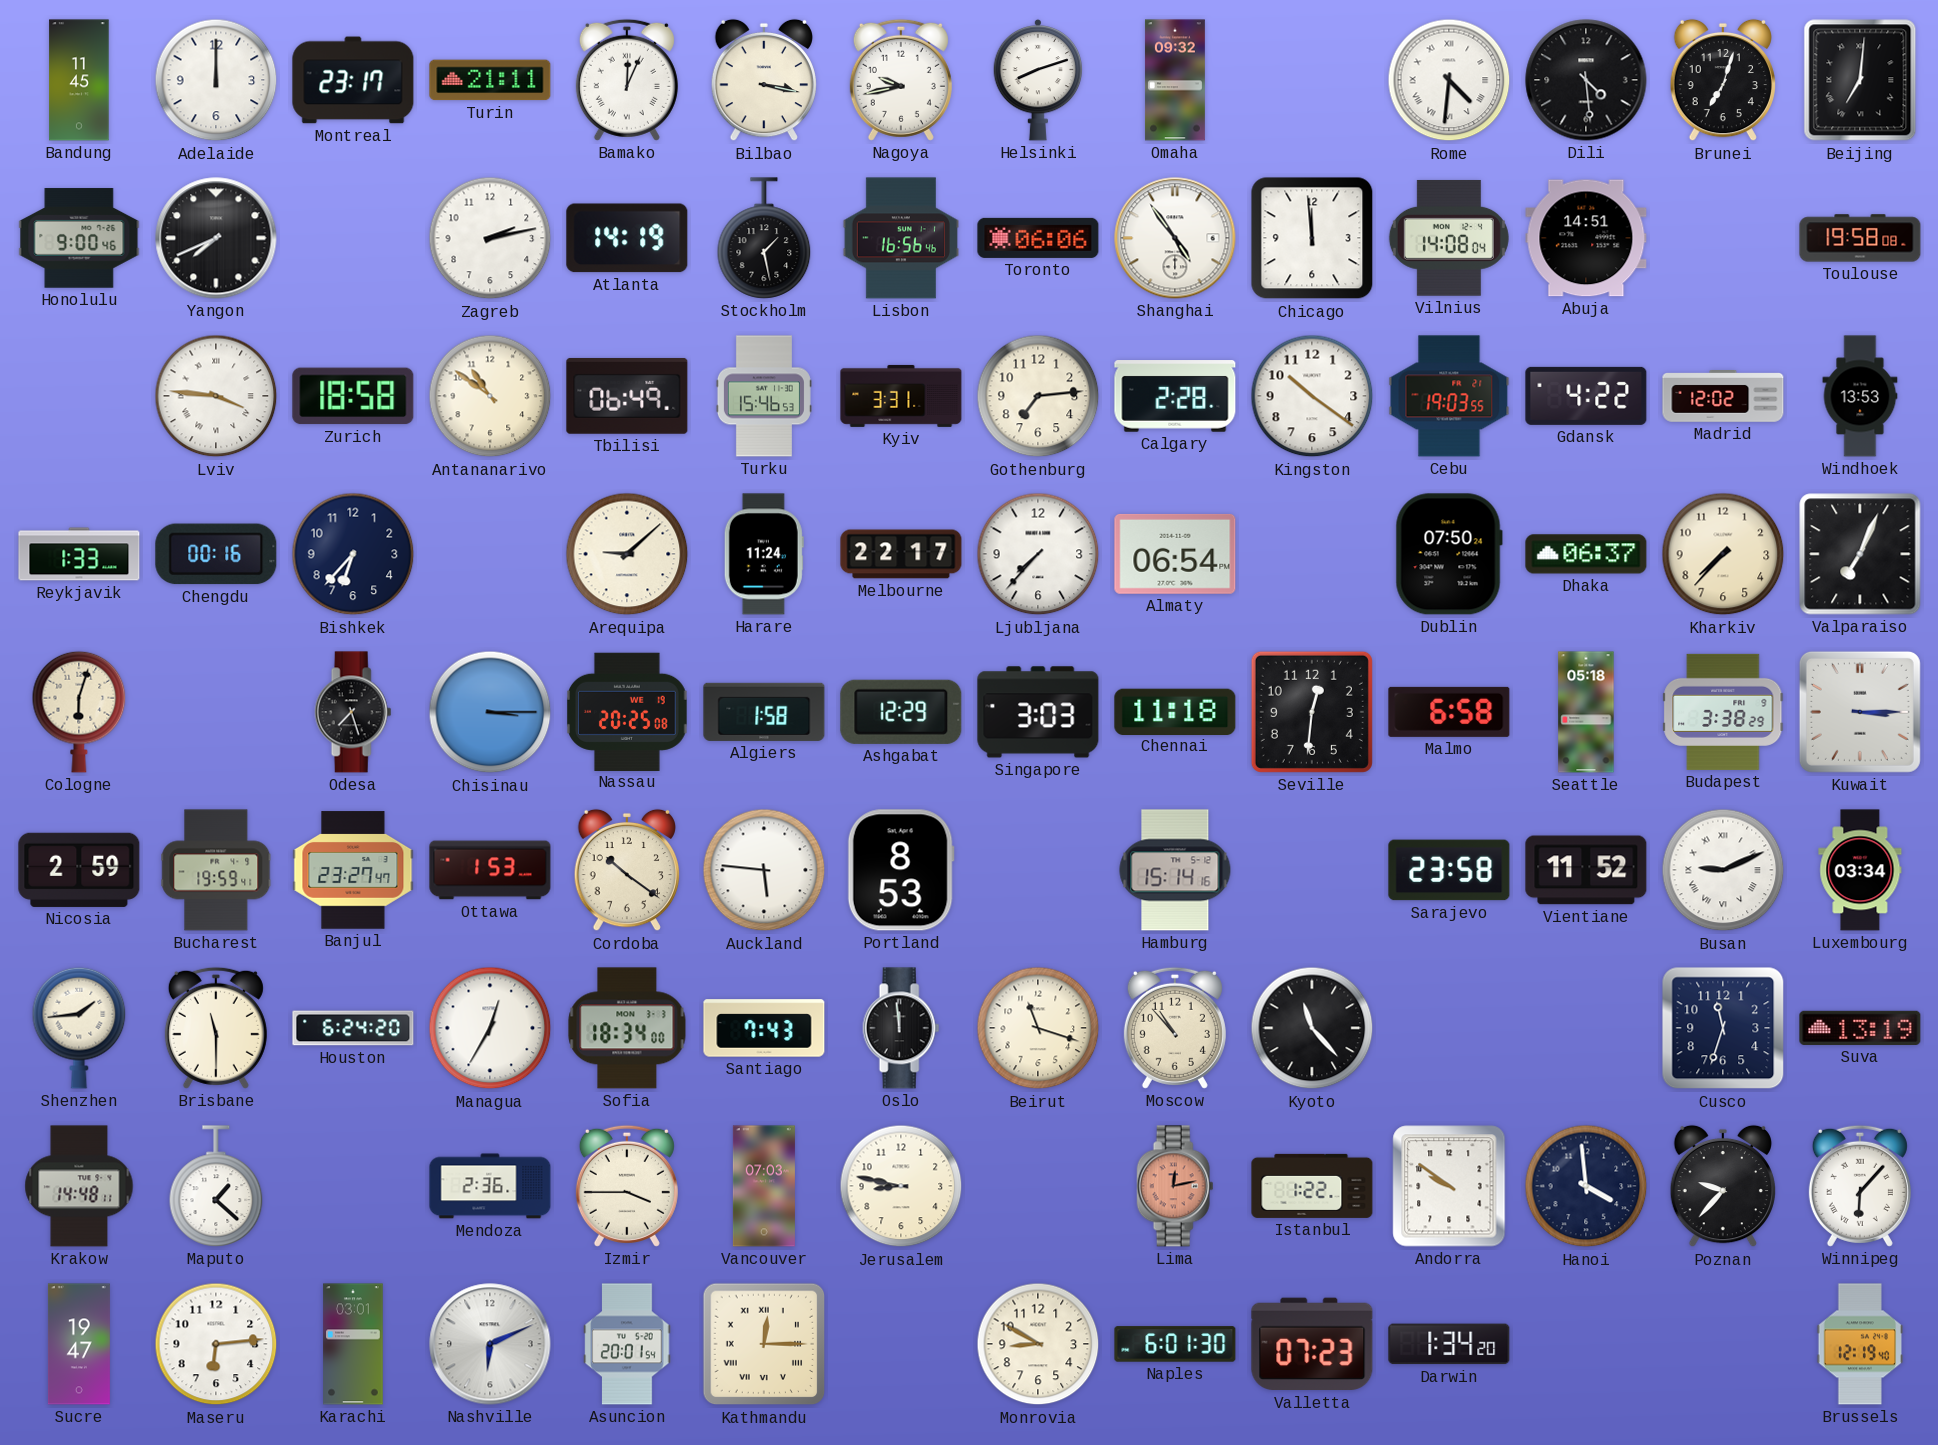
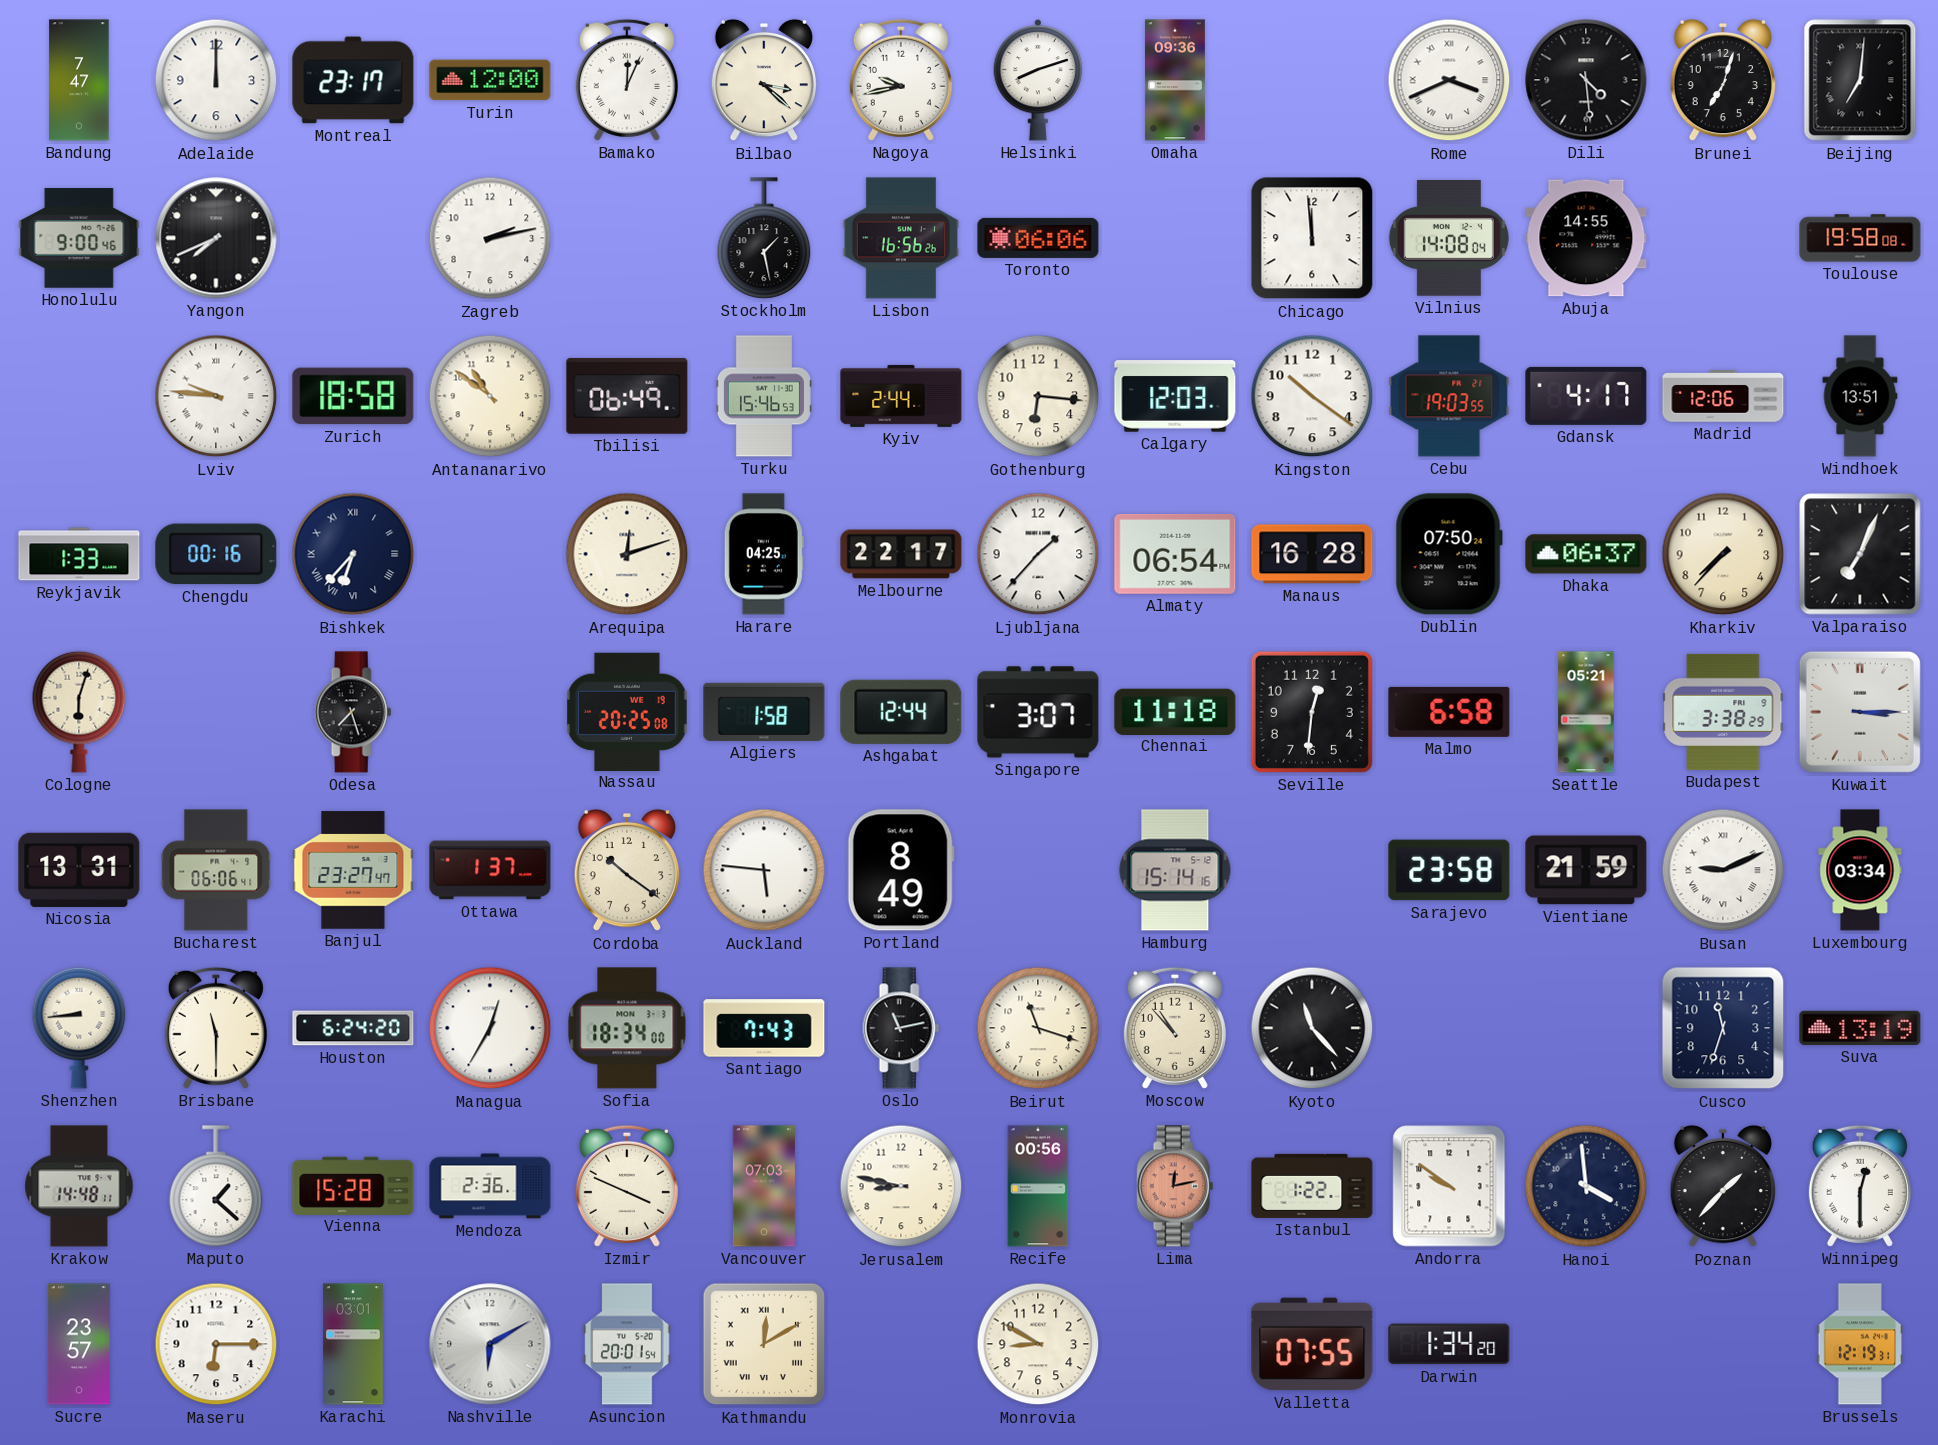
Bandung: 11:45 -> 7:47
Turin: 21:11 -> 12:00
Bilbao: 3:17 -> 3:22
Omaha: 09:32 -> 09:36
Rome: 4:31 -> 3:41
Atlanta: 14:19 -> none
Lisbon: 16:56:46 -> 16:56:26
Shanghai: 4:54 -> none
Abuja: 14:51 -> 14:55
Lviv: 3:46 -> 9:46
Kyiv: 3:31 -> 2:44
Gothenburg: 7:14 -> 6:16
Calgary: 2:28 -> 12:03
Gdansk: 4:22 -> 4:17
Madrid: 12:02 -> 12:06
Windhoek: 13:53 -> 13:51
Bishkek numerals: Arabic -> Roman
Arequipa: 9:08 -> 12:12
Harare: 11:24 -> 04:25
Ljubljana: 7:37 -> 1:37
Manaus: none -> 16:28
Chisinau: 3:15 -> none
Ashgabat: 12:29 -> 12:44
Singapore: 3:03 -> 3:07
Seattle: 05:18 -> 05:21
Nicosia: 2:59 -> 13:31
Bucharest: 19:59 -> 06:06
Ottawa: 1:53 -> 1:37
Portland: 8:53 -> 8:49
Vientiane: 11:52 -> 21:59
Shenzhen: 1:44 -> 8:44
Oslo: 11:59 -> 11:13
Vienna: none -> 15:28
Izmir: 3:45 -> 3:49
Recife: none -> 00:56
Poznan: 9:37 -> 1:37
Winnipeg: 6:07 -> 12:30
Sucre: 19:47 -> 23:57
Maseru: 6:14 -> 6:15
Nashville: 6:11 -> 6:10
Kathmandu: 12:15 -> 12:10
Naples: 6:01 -> none
Valletta: 07:23 -> 07:55
Brussels: 12:19:40 -> 12:19:31
